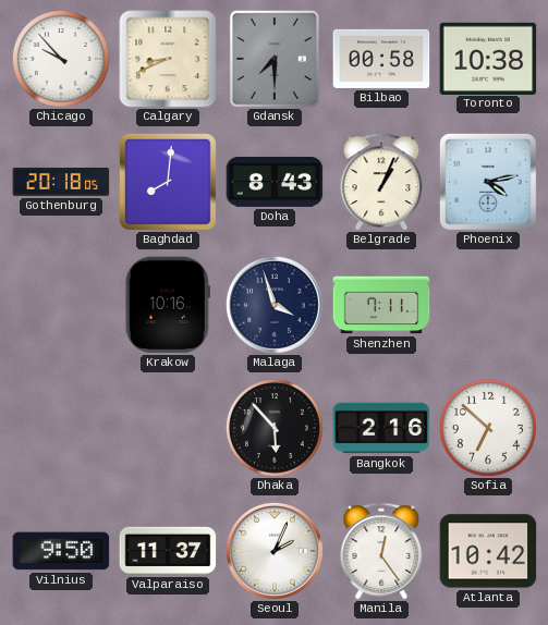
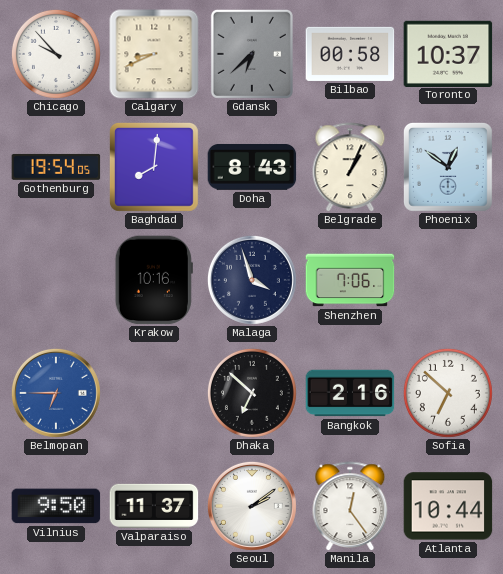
Gdansk: 7:30 -> 6:38
Toronto: 10:38 -> 10:37
Gothenburg: 20:18 -> 19:54
Phoenix: 4:13 -> 12:51
Shenzhen: 7:11 -> 7:06
Belmopan: none -> 6:45
Dhaka: 5:53 -> 6:52
Seoul: 2:04 -> 2:09
Atlanta: 10:42 -> 10:44
